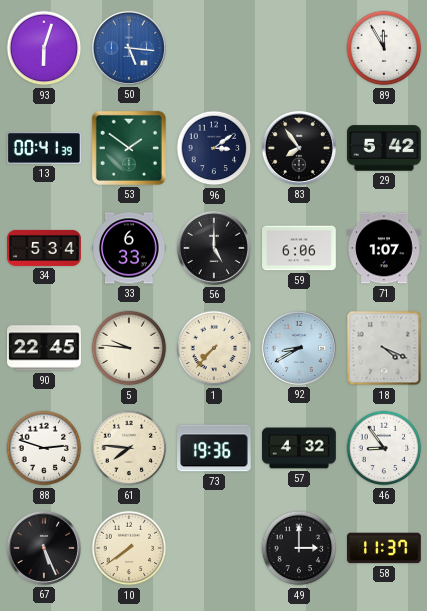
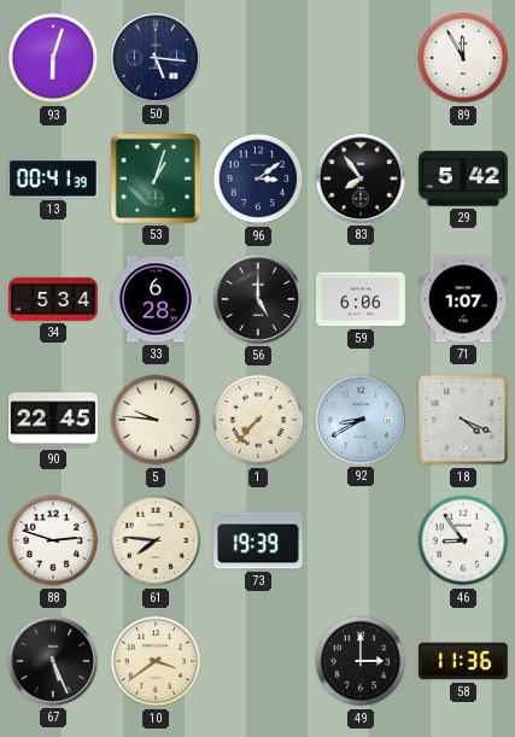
50 dial: blue -> navy
53: 1:51 -> 1:03
33: 6:33 -> 6:28
73: 19:36 -> 19:39
57: 4:32 -> none
10: 7:39 -> 3:39
58: 11:37 -> 11:36
